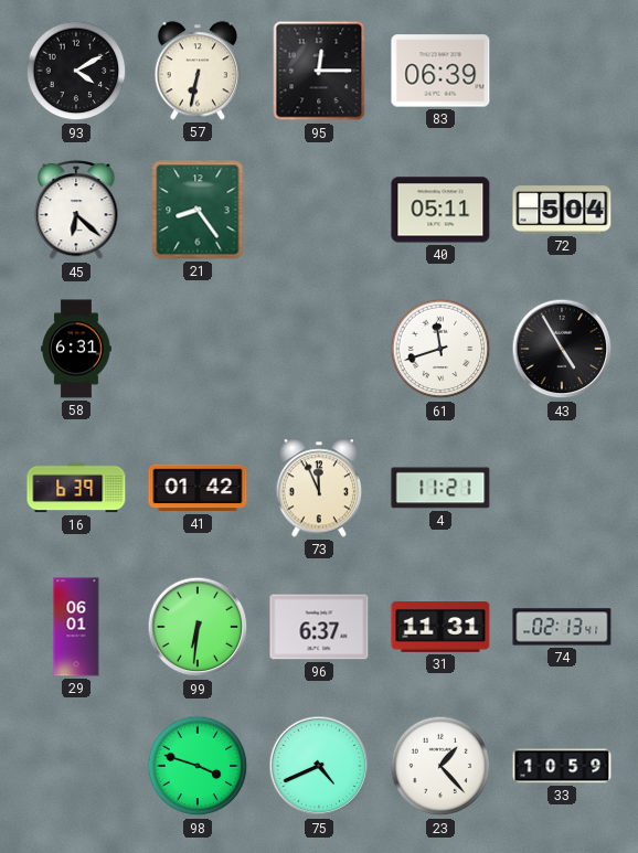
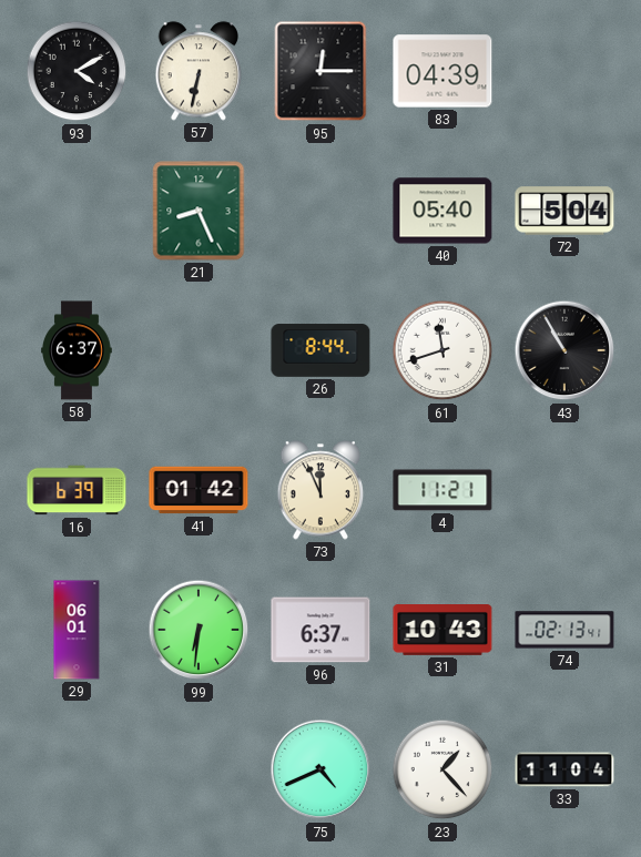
83: 06:39 -> 04:39
45: 6:22 -> none
21: 8:24 -> 8:26
40: 05:11 -> 05:40
58: 6:31 -> 6:37
26: none -> 8:44
43: 4:55 -> 10:55
31: 11:31 -> 10:43
98: 3:48 -> none
33: 10:59 -> 11:04
